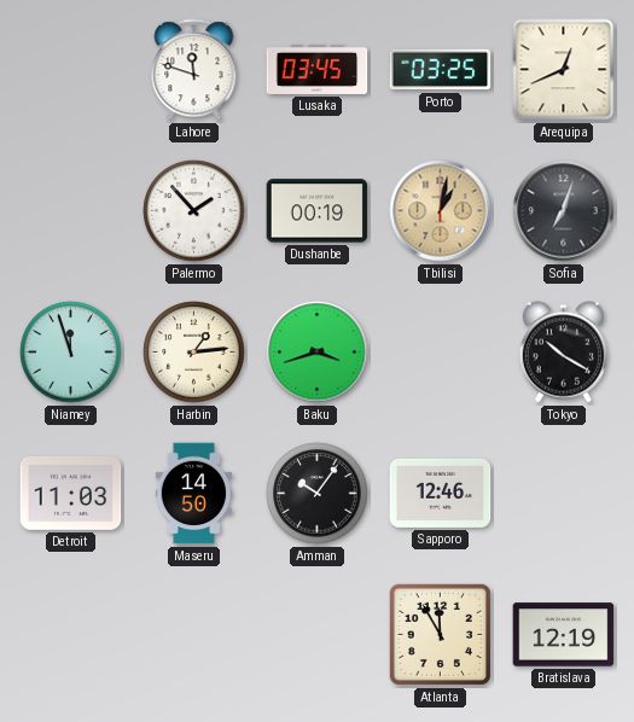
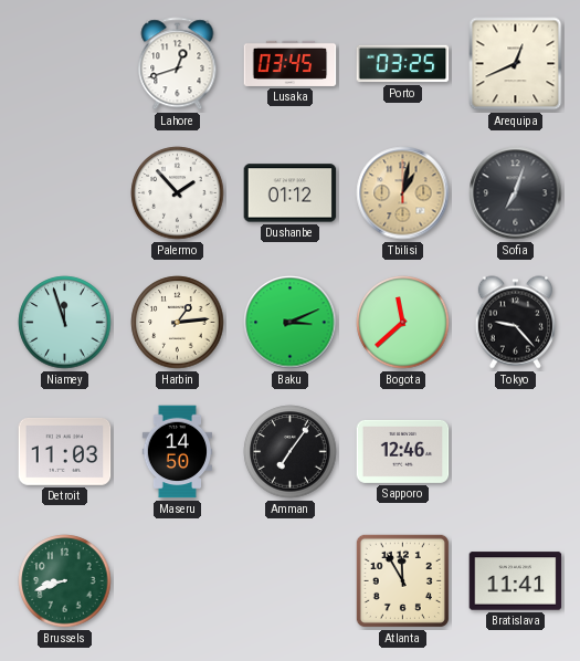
Lahore: 11:48 -> 12:42
Dushanbe: 00:19 -> 01:12
Baku: 3:42 -> 3:11
Bogota: none -> 11:38
Tokyo: 10:20 -> 9:23
Amman: 10:06 -> 7:06
Brussels: none -> 8:42
Bratislava: 12:19 -> 11:41
